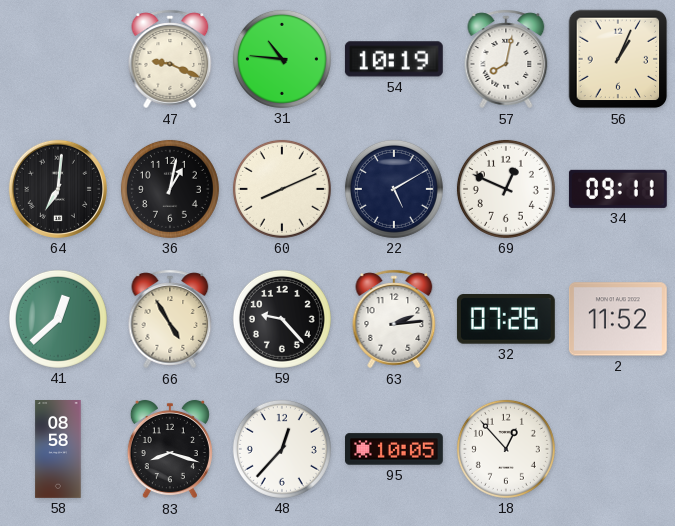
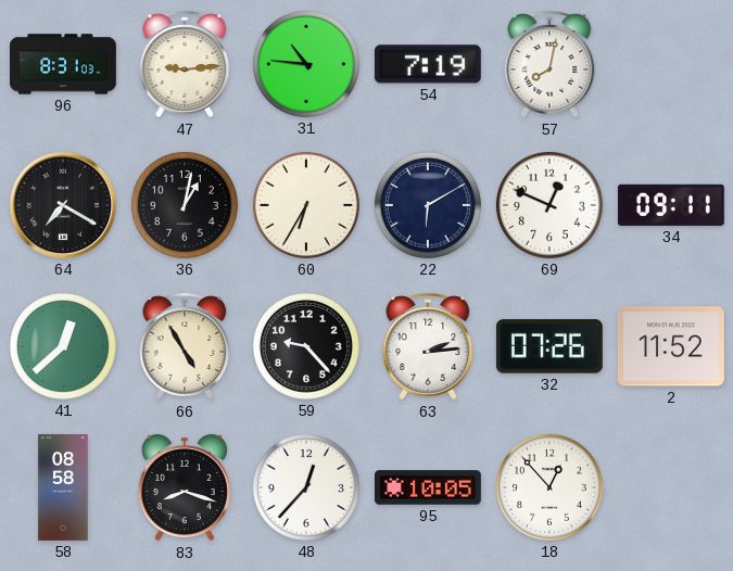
96: none -> 8:31
47: 9:19 -> 9:14
54: 10:19 -> 7:19
56: 1:04 -> none
64: 7:01 -> 7:20
60: 8:11 -> 6:35
22: 5:10 -> 6:10
